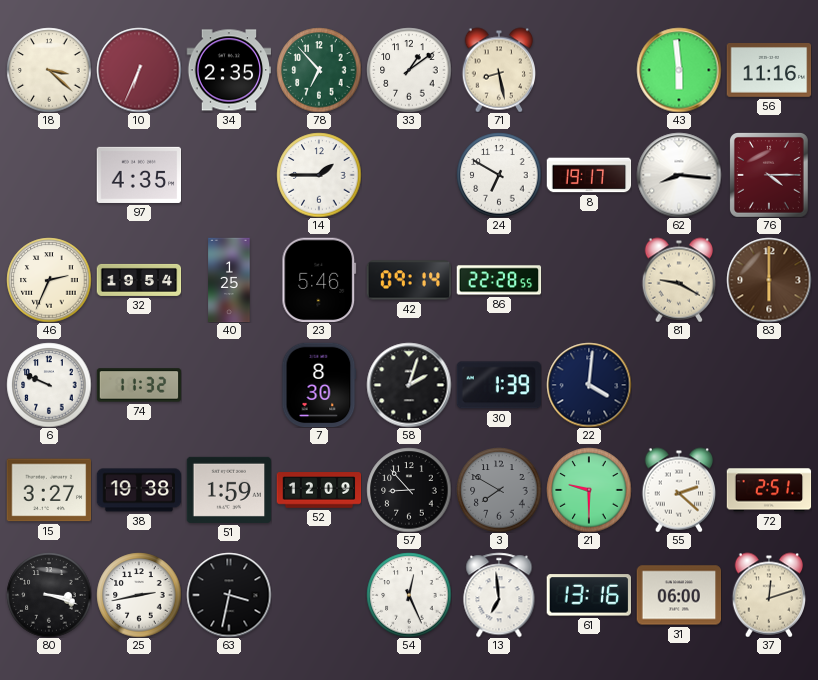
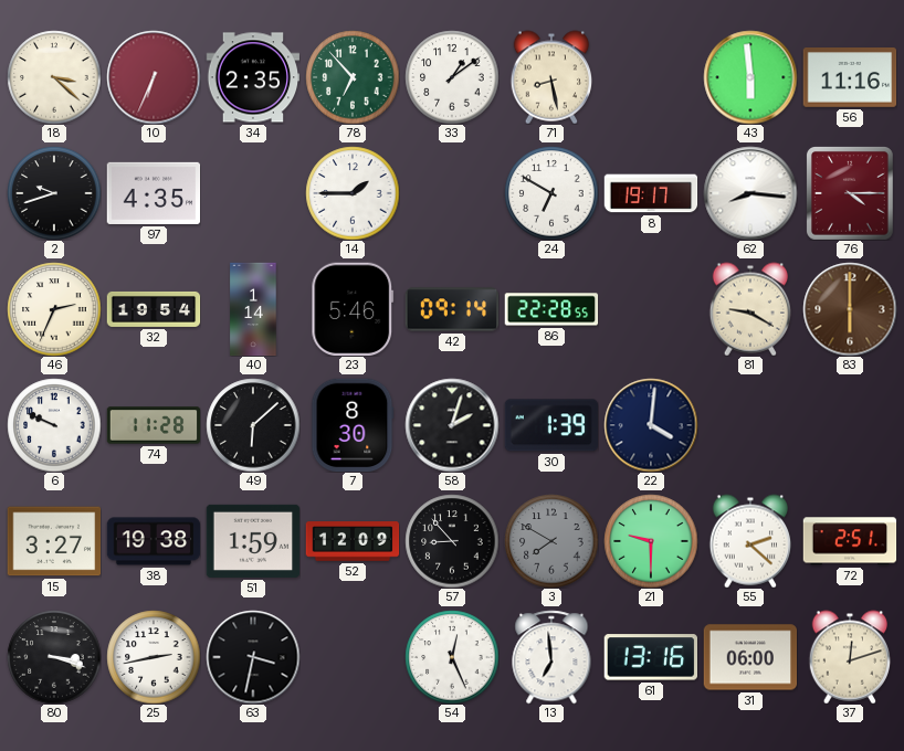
2: none -> 9:42
40: 1:25 -> 1:14
74: 11:32 -> 11:28
49: none -> 6:08
